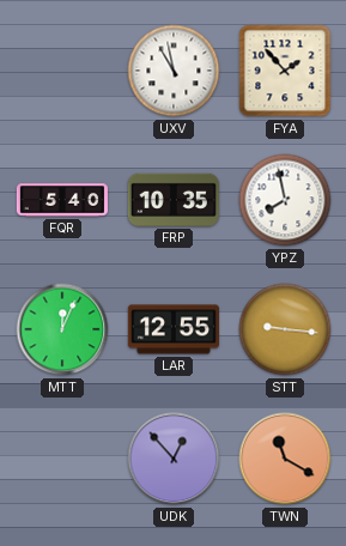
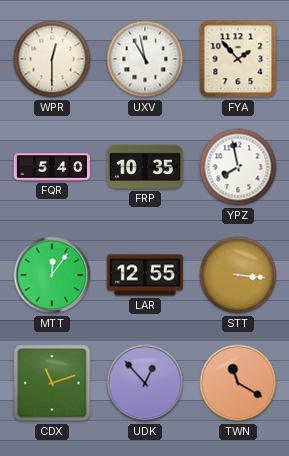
WPR: none -> 12:30
MTT: 12:04 -> 12:06
STT: 9:16 -> 3:16
CDX: none -> 11:12
